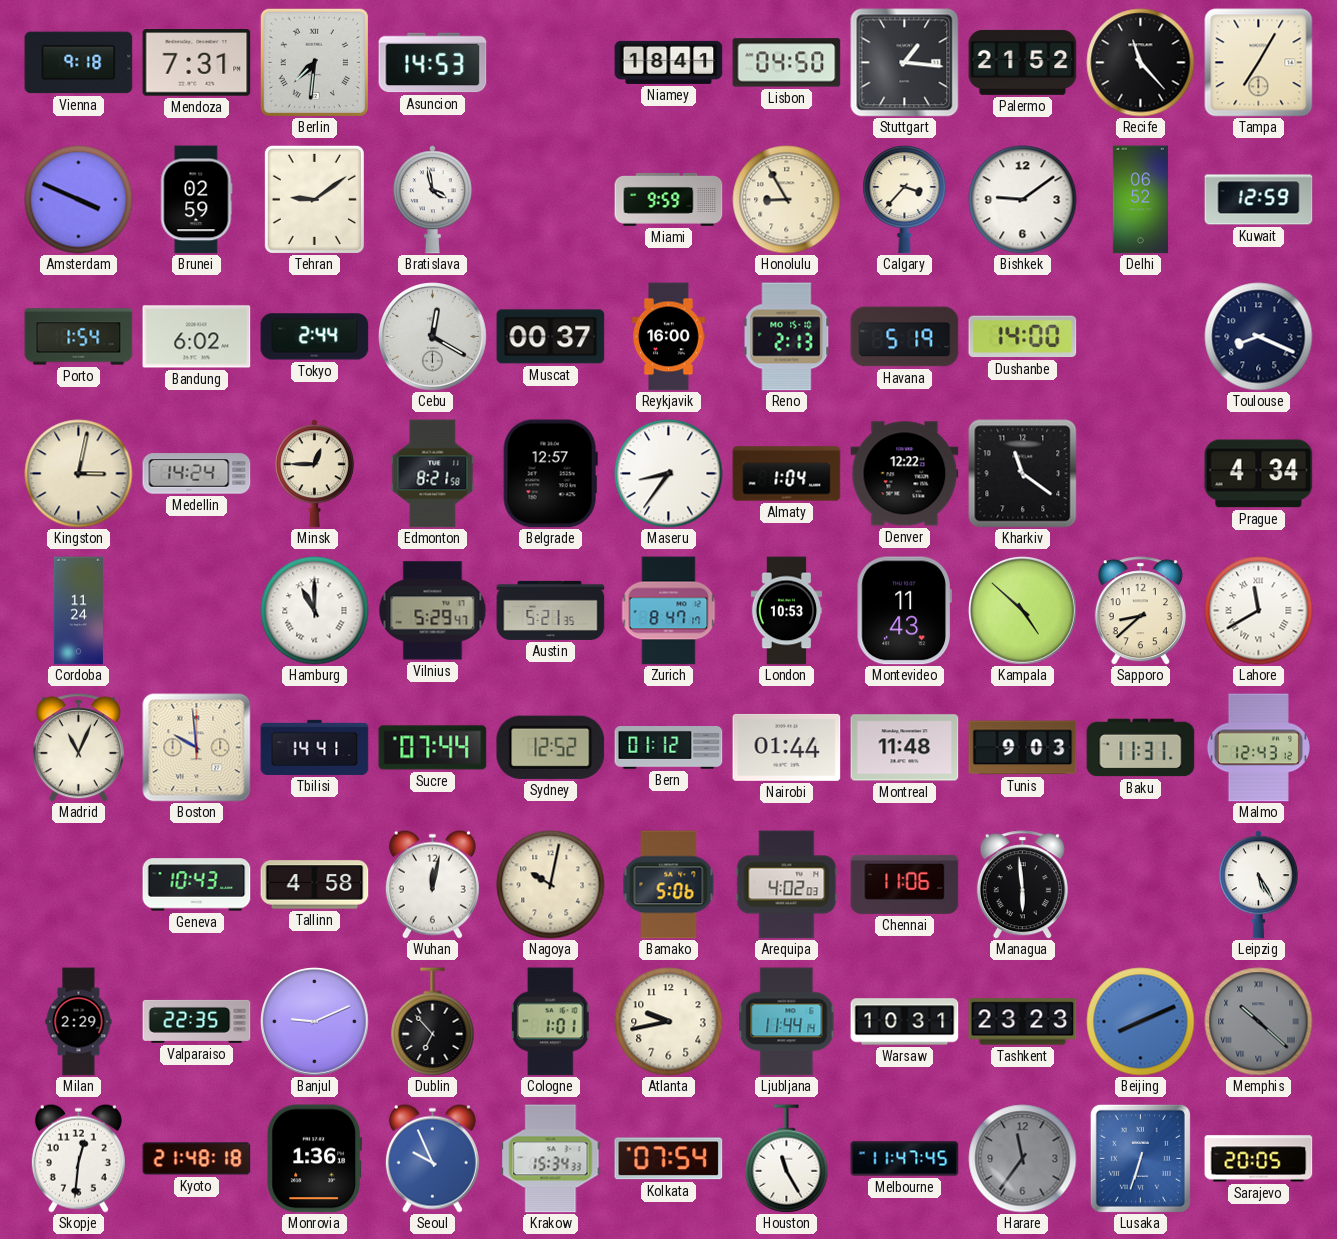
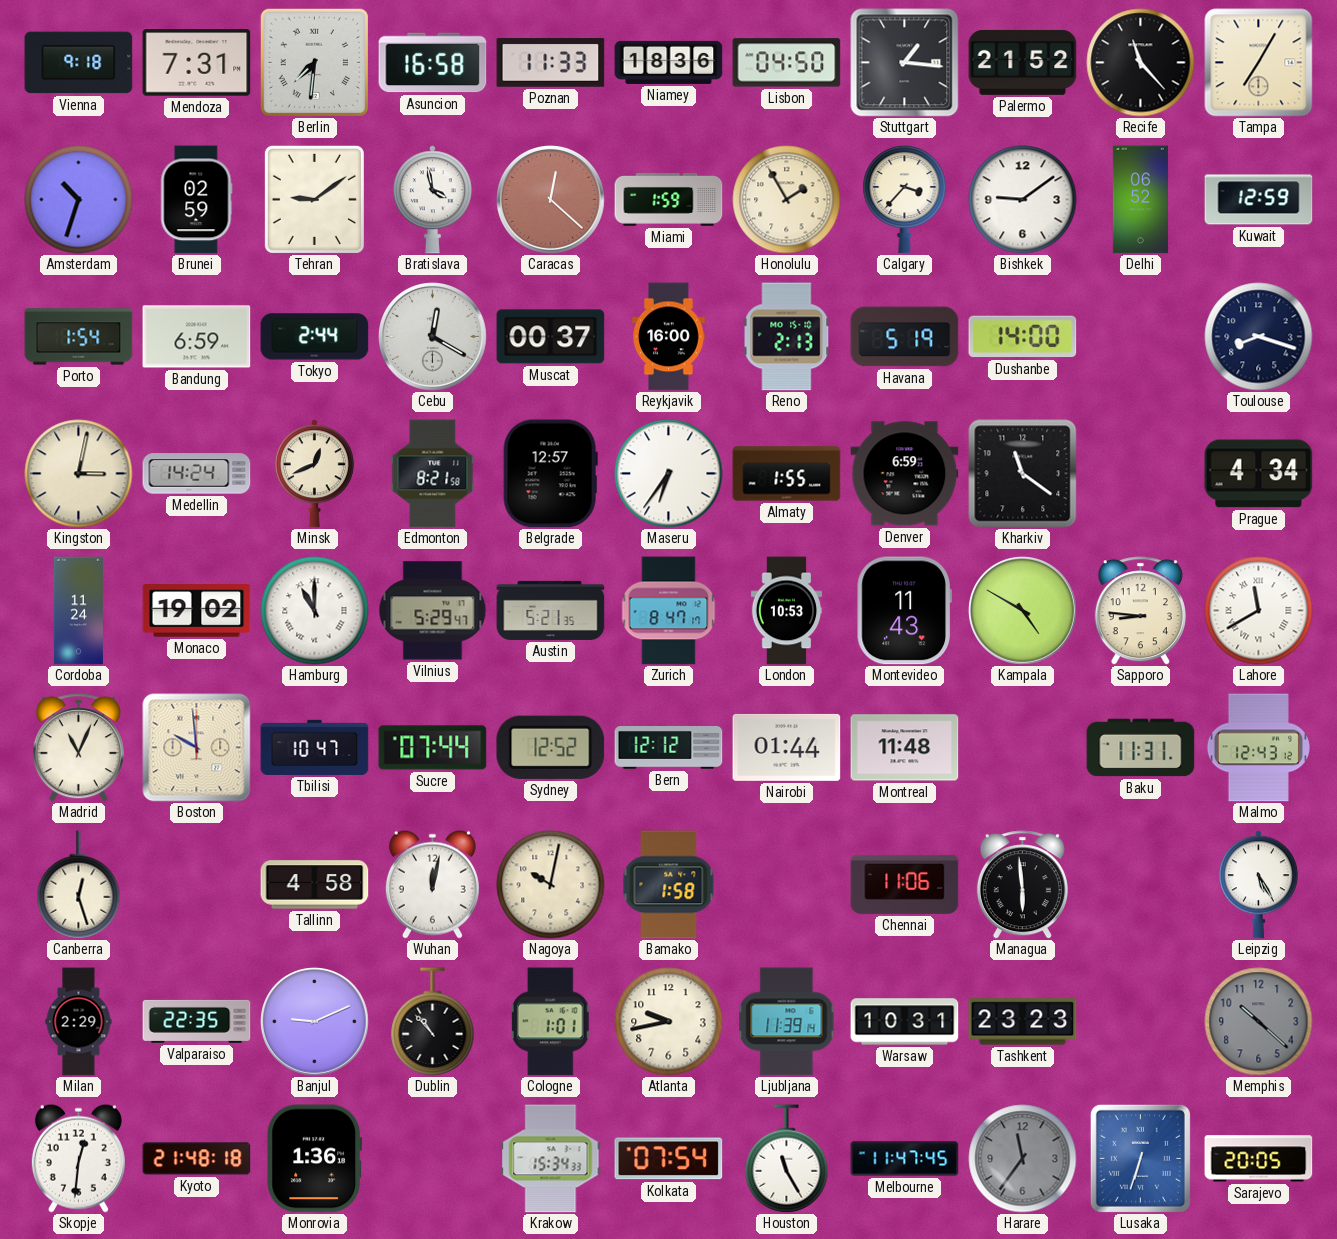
Asuncion: 14:53 -> 16:58
Poznan: none -> 11:33
Niamey: 18:41 -> 18:36
Amsterdam: 3:49 -> 10:33
Caracas: none -> 12:22
Miami: 9:59 -> 1:59
Honolulu: 8:55 -> 1:55
Bandung: 6:02 -> 6:59
Toulouse: 8:19 -> 8:18
Minsk: 12:45 -> 12:41
Maseru: 8:36 -> 6:36
Almaty: 1:04 -> 1:55
Denver: 12:22 -> 6:59
Monaco: none -> 19:02
Kampala: 4:52 -> 4:50
Sapporo: 8:38 -> 8:46
Tbilisi: 14:41 -> 10:47
Bern: 01:12 -> 12:12
Tunis: 9:03 -> none
Canberra: none -> 12:27
Geneva: 10:43 -> none
Bamako: 5:06 -> 1:58
Arequipa: 4:02 -> none
Dublin: 6:53 -> 10:53
Ljubljana: 11:44 -> 11:39
Beijing: 8:11 -> none
Memphis numerals: Roman -> Arabic
Seoul: 9:56 -> none
